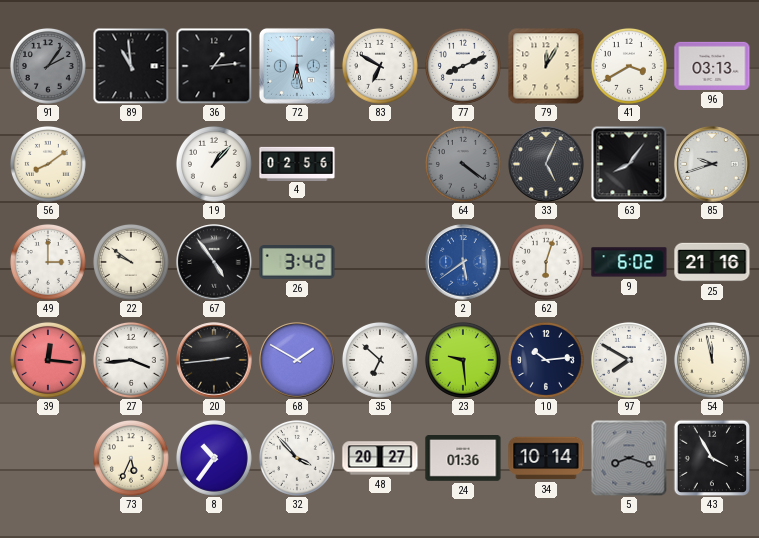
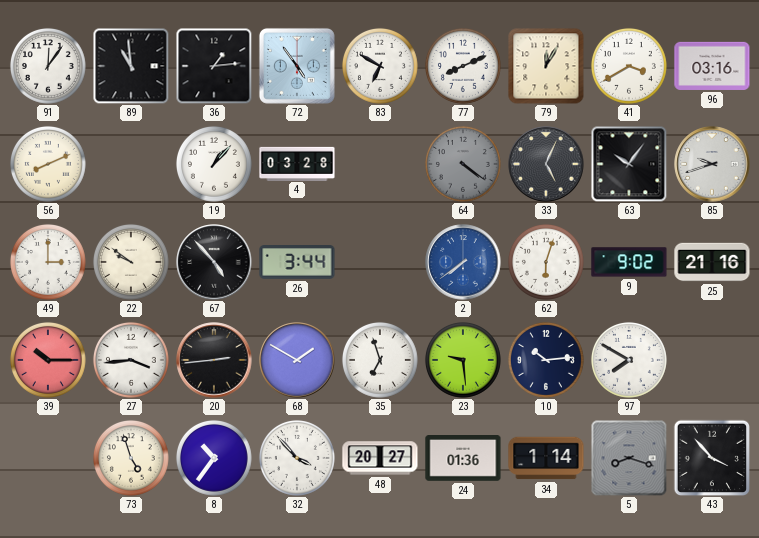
91: 2:06 -> 12:06
91 dial: grey -> white
72: 6:28 -> 4:54
96: 03:13 -> 03:16
56: 8:09 -> 8:11
4: 02:56 -> 03:28
63: 8:06 -> 10:06
67: 4:54 -> 4:53
26: 3:42 -> 3:44
2: 5:39 -> 7:39
9: 6:02 -> 9:02
39: 12:16 -> 10:15
35: 6:52 -> 6:57
54: 11:58 -> none
73: 5:34 -> 4:57
34: 10:14 -> 1:14
43: 3:55 -> 3:53
